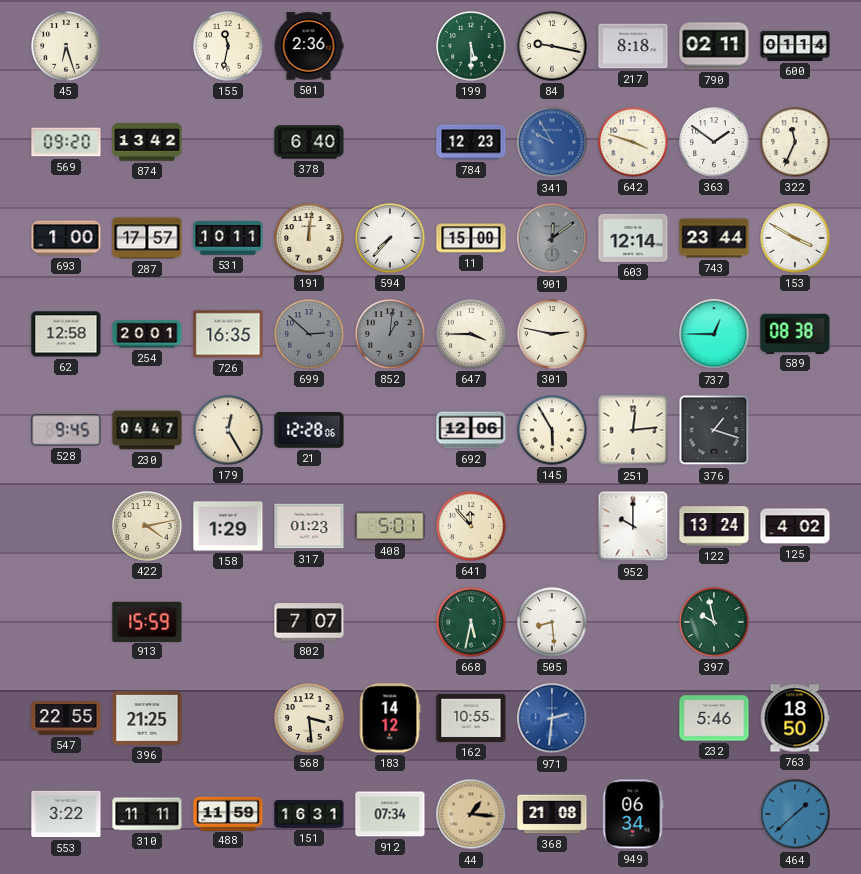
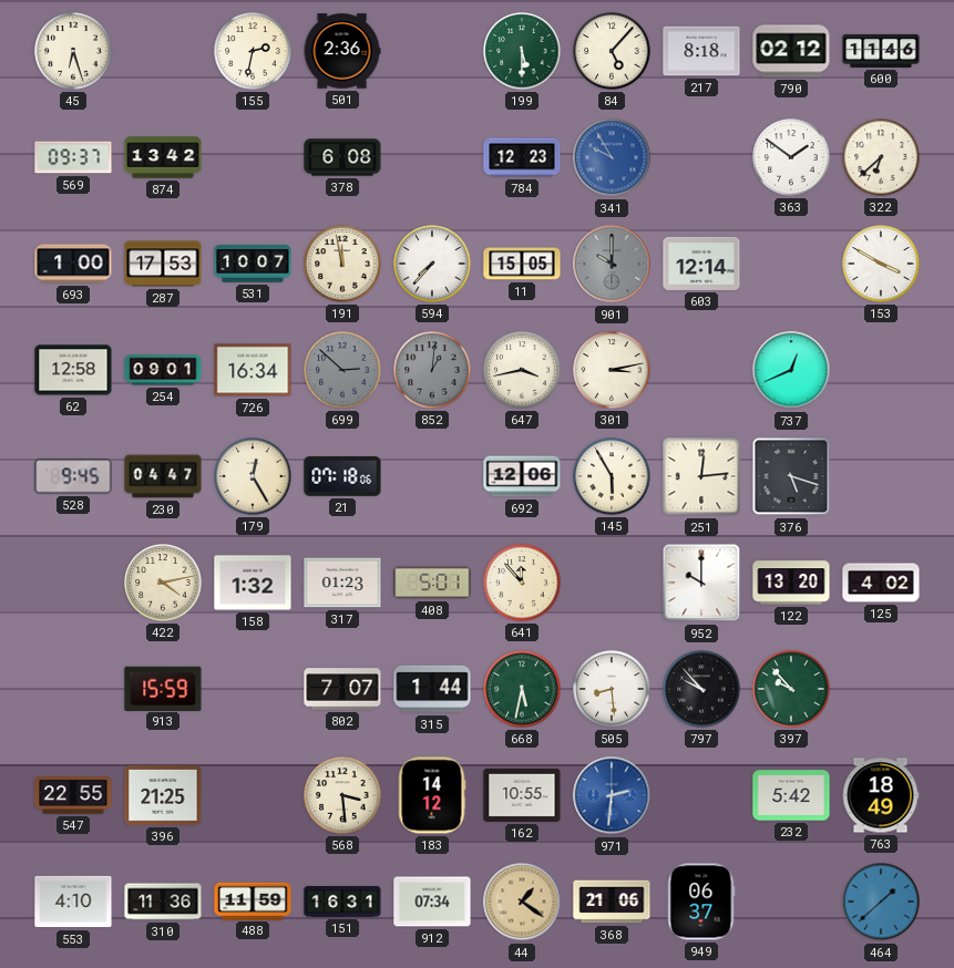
155: 11:32 -> 2:32
84: 9:17 -> 5:07
790: 02:11 -> 02:12
600: 01:14 -> 11:46
569: 09:20 -> 09:37
378: 6:40 -> 6:08
642: 3:48 -> none
322: 11:34 -> 6:38
287: 17:57 -> 17:53
531: 10:11 -> 10:07
191: 12:01 -> 11:58
11: 15:00 -> 15:05
901: 12:09 -> 10:00
743: 23:44 -> none
254: 20:01 -> 09:01
726: 16:35 -> 16:34
647: 3:45 -> 3:43
301: 2:47 -> 3:13
737: 12:45 -> 12:41
589: 08:38 -> none
21: 12:28 -> 07:18
376: 1:18 -> 5:18
158: 1:29 -> 1:32
122: 13:24 -> 13:20
315: none -> 1:44
797: none -> 9:53
397: 9:58 -> 9:53
232: 5:46 -> 5:42
763: 18:50 -> 18:49
553: 3:22 -> 4:10
310: 11:11 -> 11:36
44: 1:16 -> 1:21
368: 21:08 -> 21:06
949: 06:34 -> 06:37
